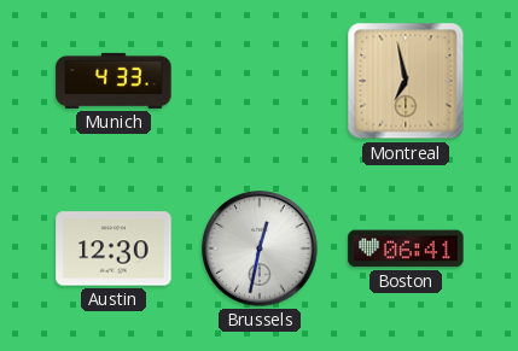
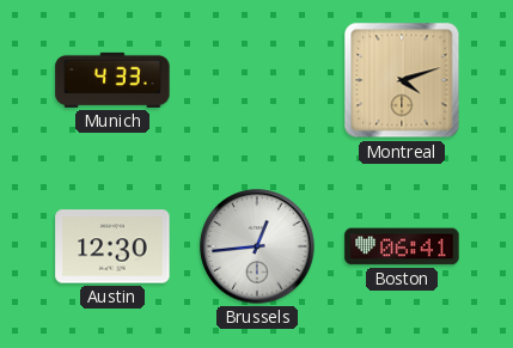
Montreal: 6:58 -> 4:12
Brussels: 12:32 -> 12:44
